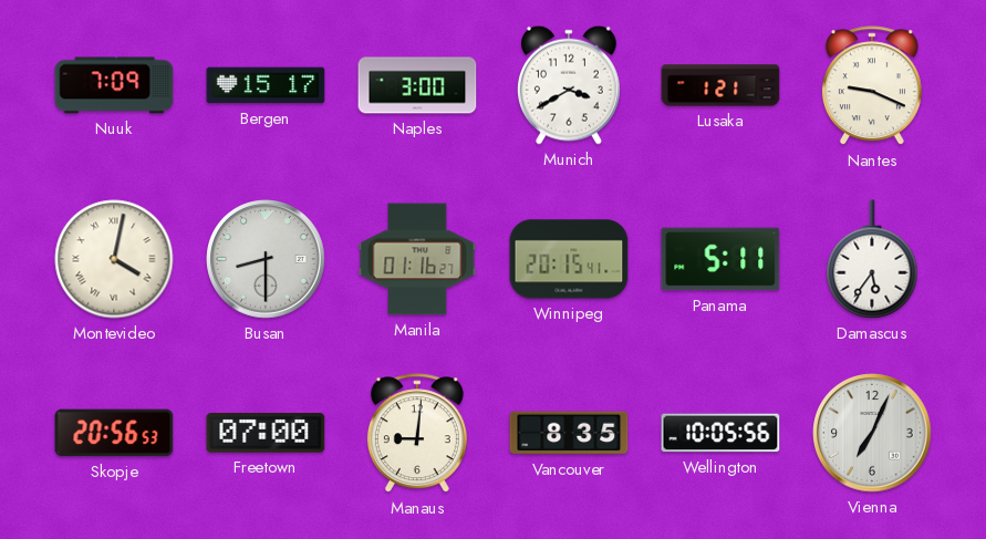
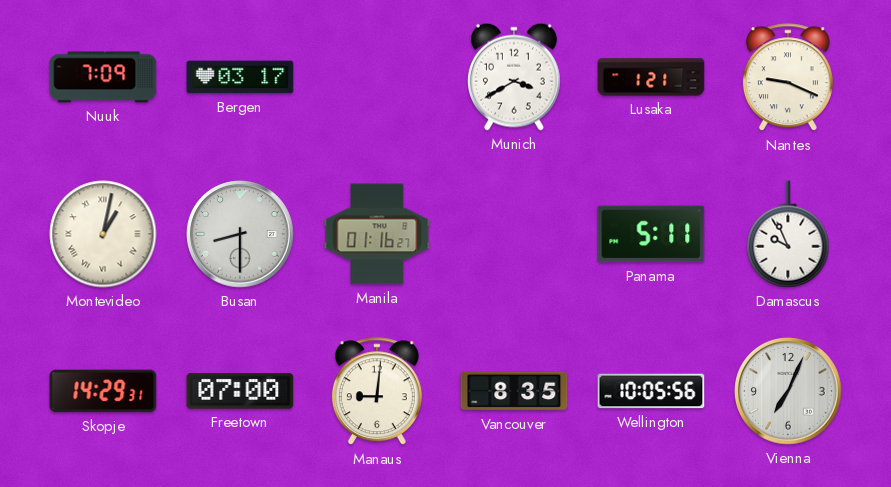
Bergen: 15:17 -> 03:17
Naples: 3:00 -> none
Montevideo: 4:02 -> 1:02
Winnipeg: 20:15 -> none
Damascus: 5:36 -> 9:56
Skopje: 20:56 -> 14:29
